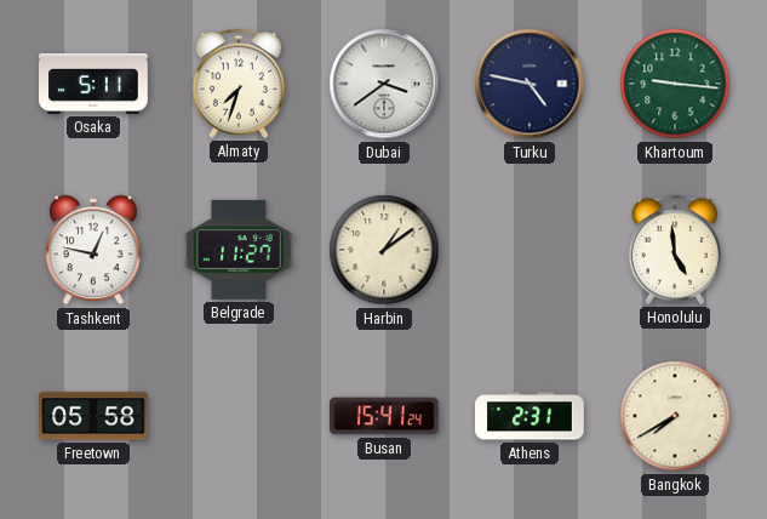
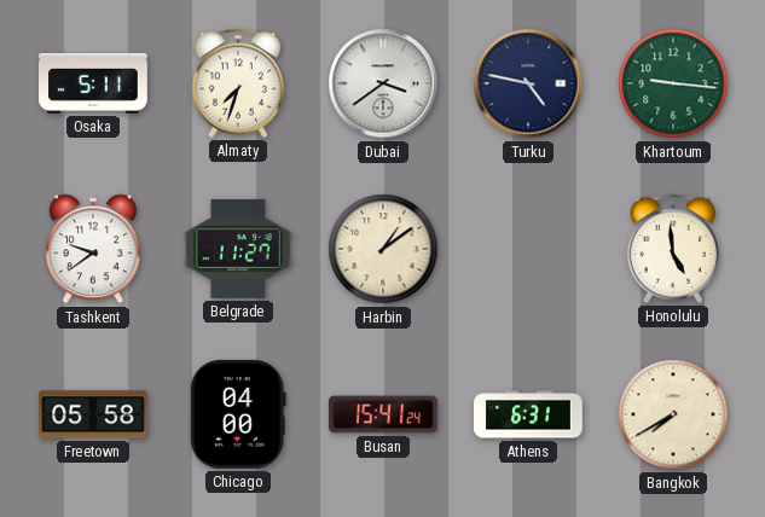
Tashkent: 12:47 -> 9:39
Chicago: none -> 04:00
Athens: 2:31 -> 6:31
